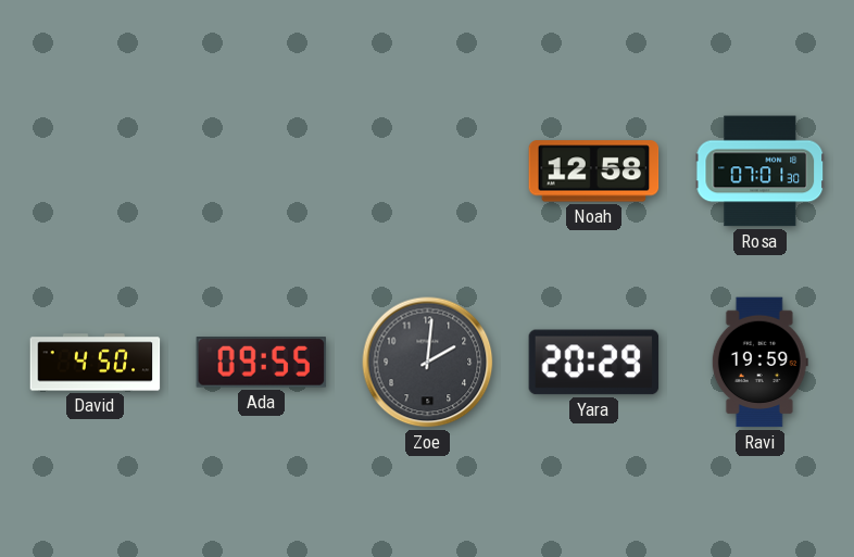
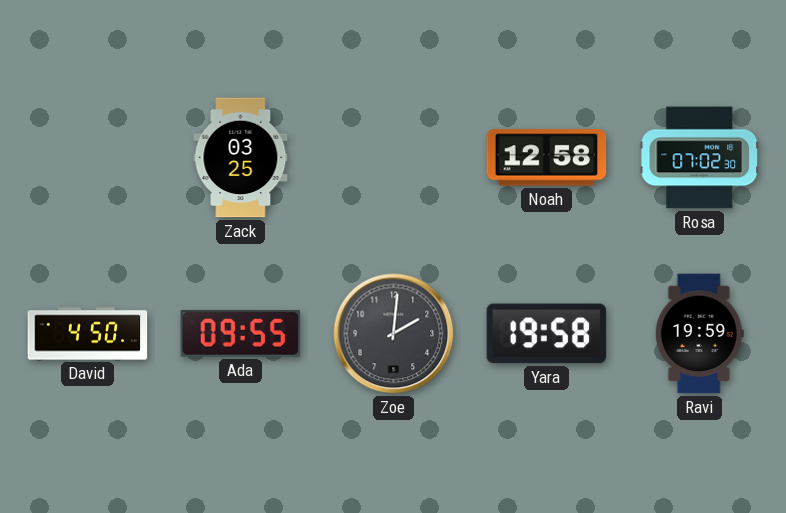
Zack: none -> 03:25
Rosa: 07:01 -> 07:02
Yara: 20:29 -> 19:58
